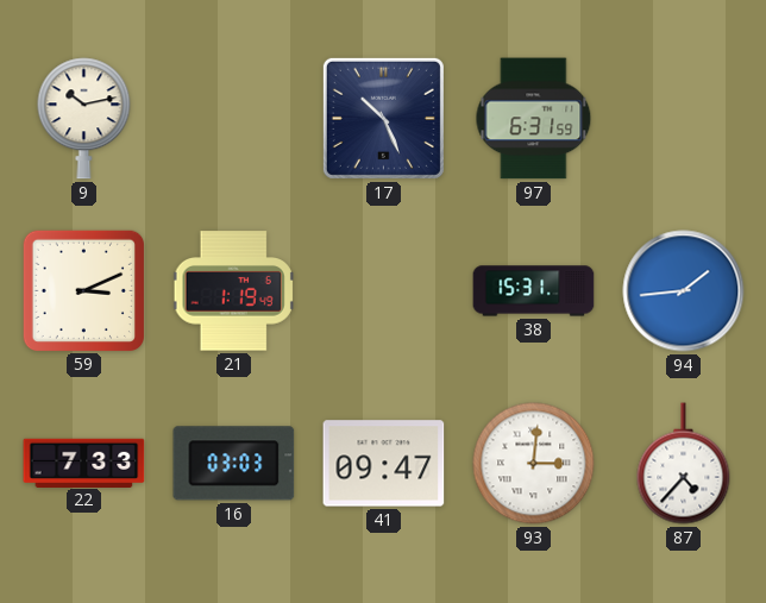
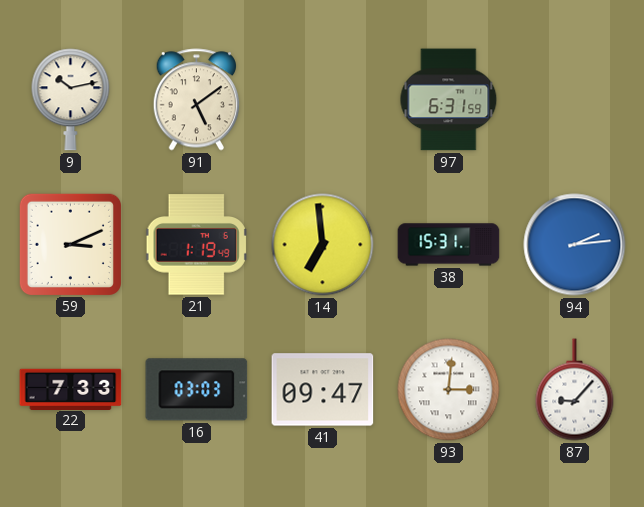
91: none -> 5:09
17: 10:26 -> none
14: none -> 6:59
94: 1:44 -> 2:14
87: 4:37 -> 9:07
